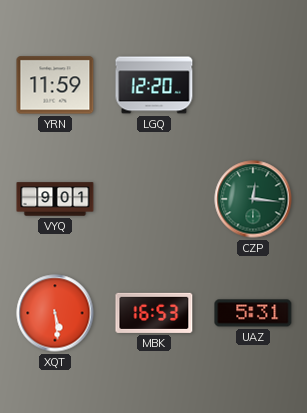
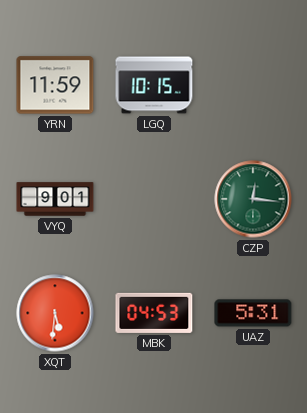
LGQ: 12:20 -> 10:15
XQT: 5:29 -> 5:31
MBK: 16:53 -> 04:53
